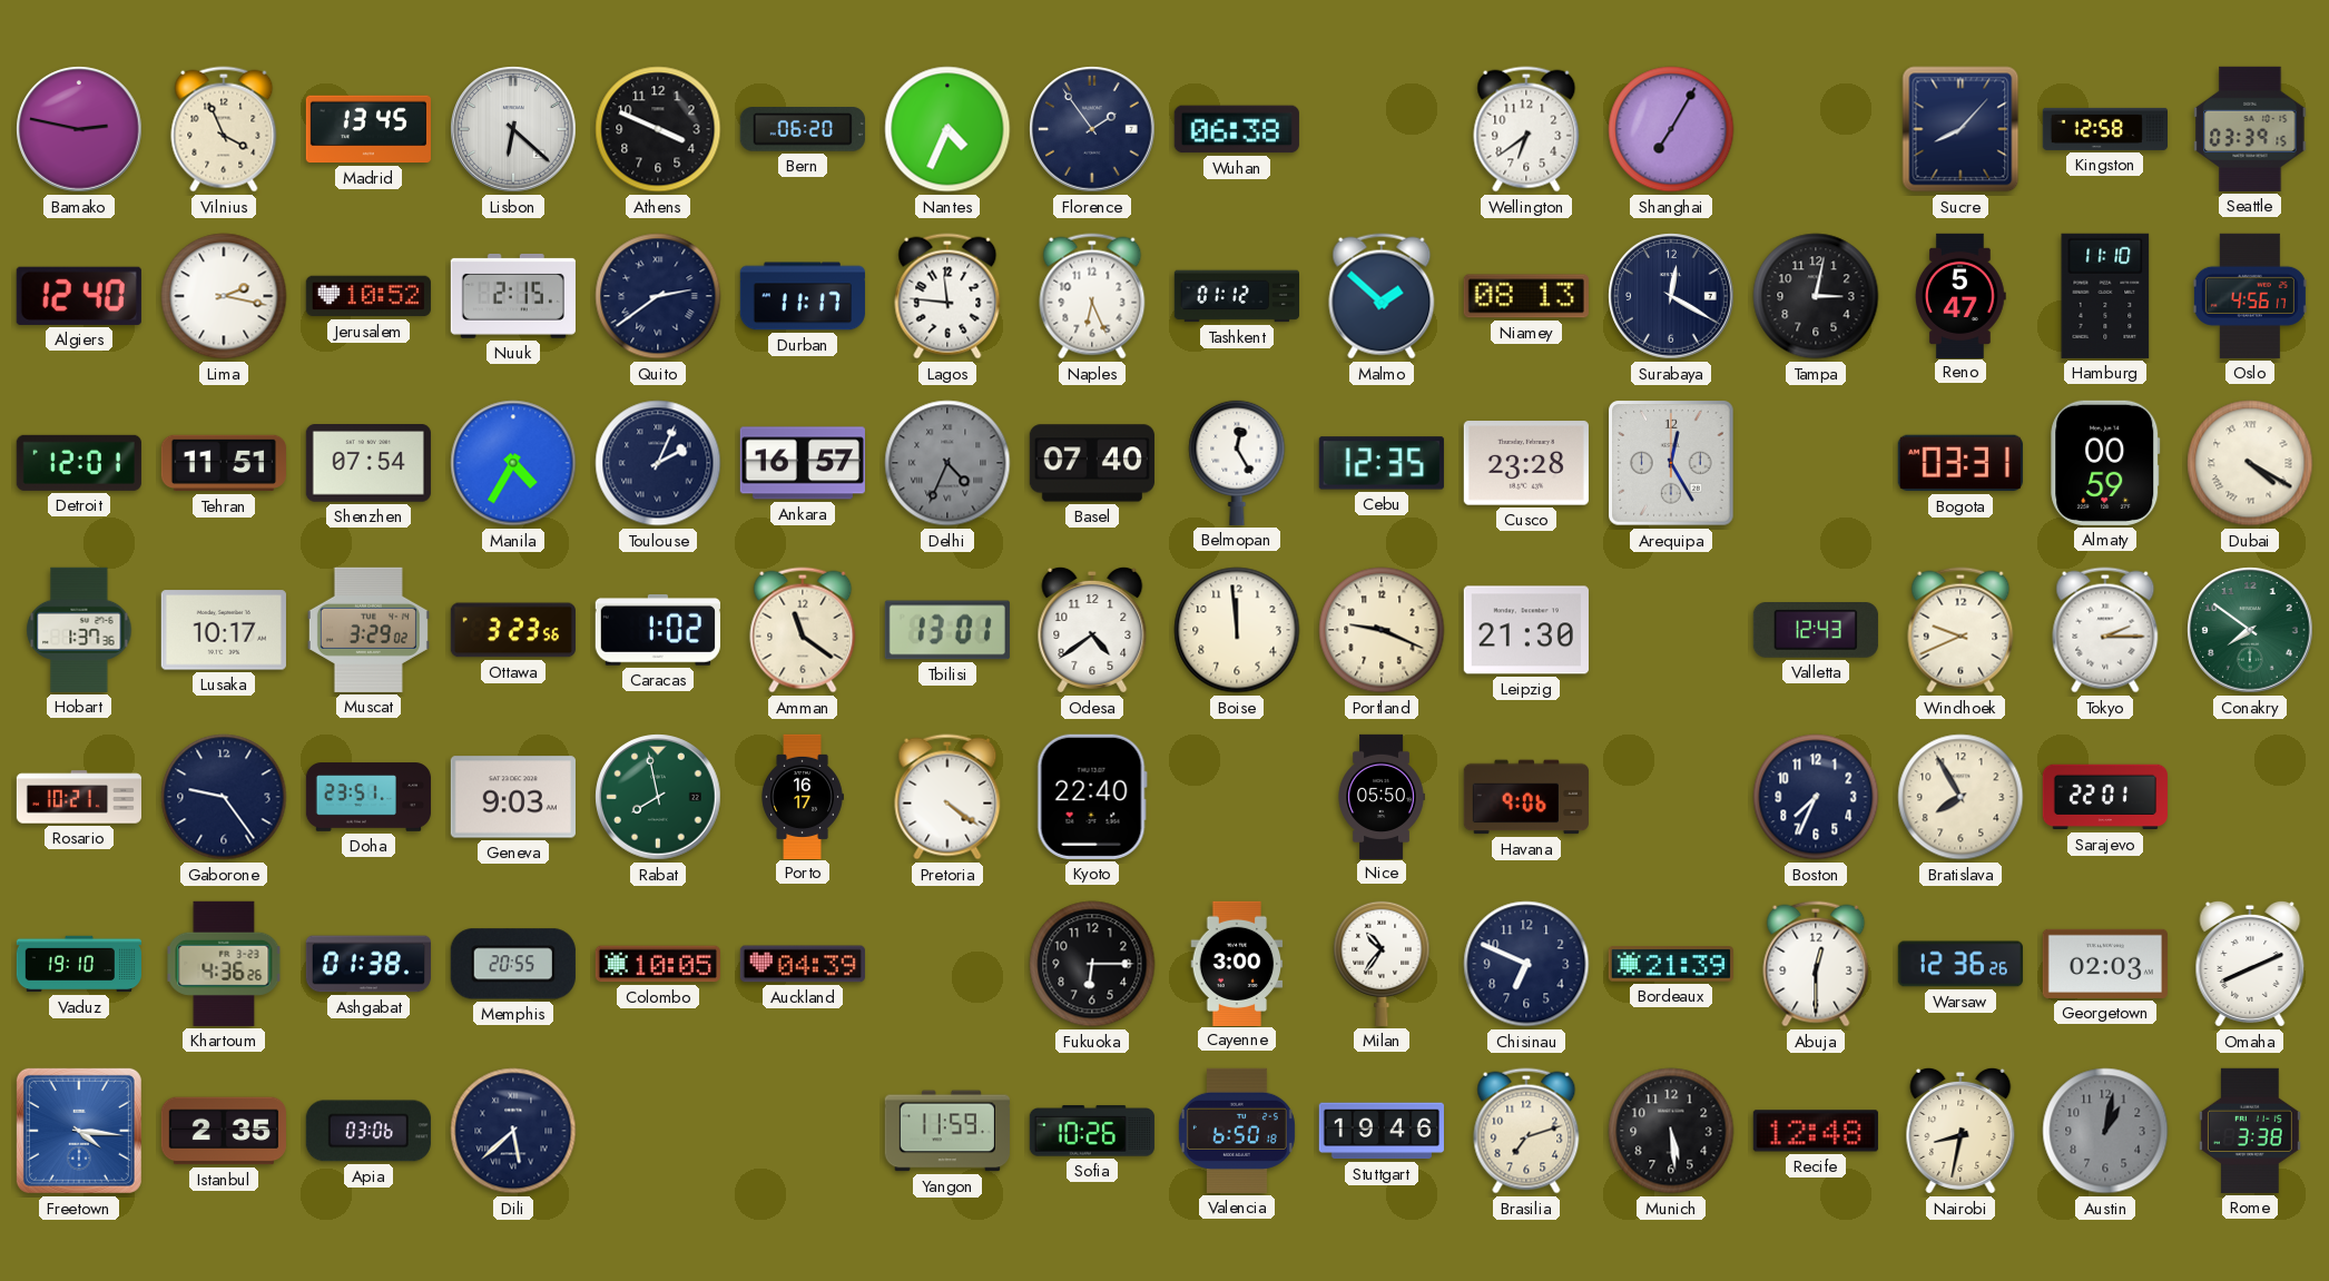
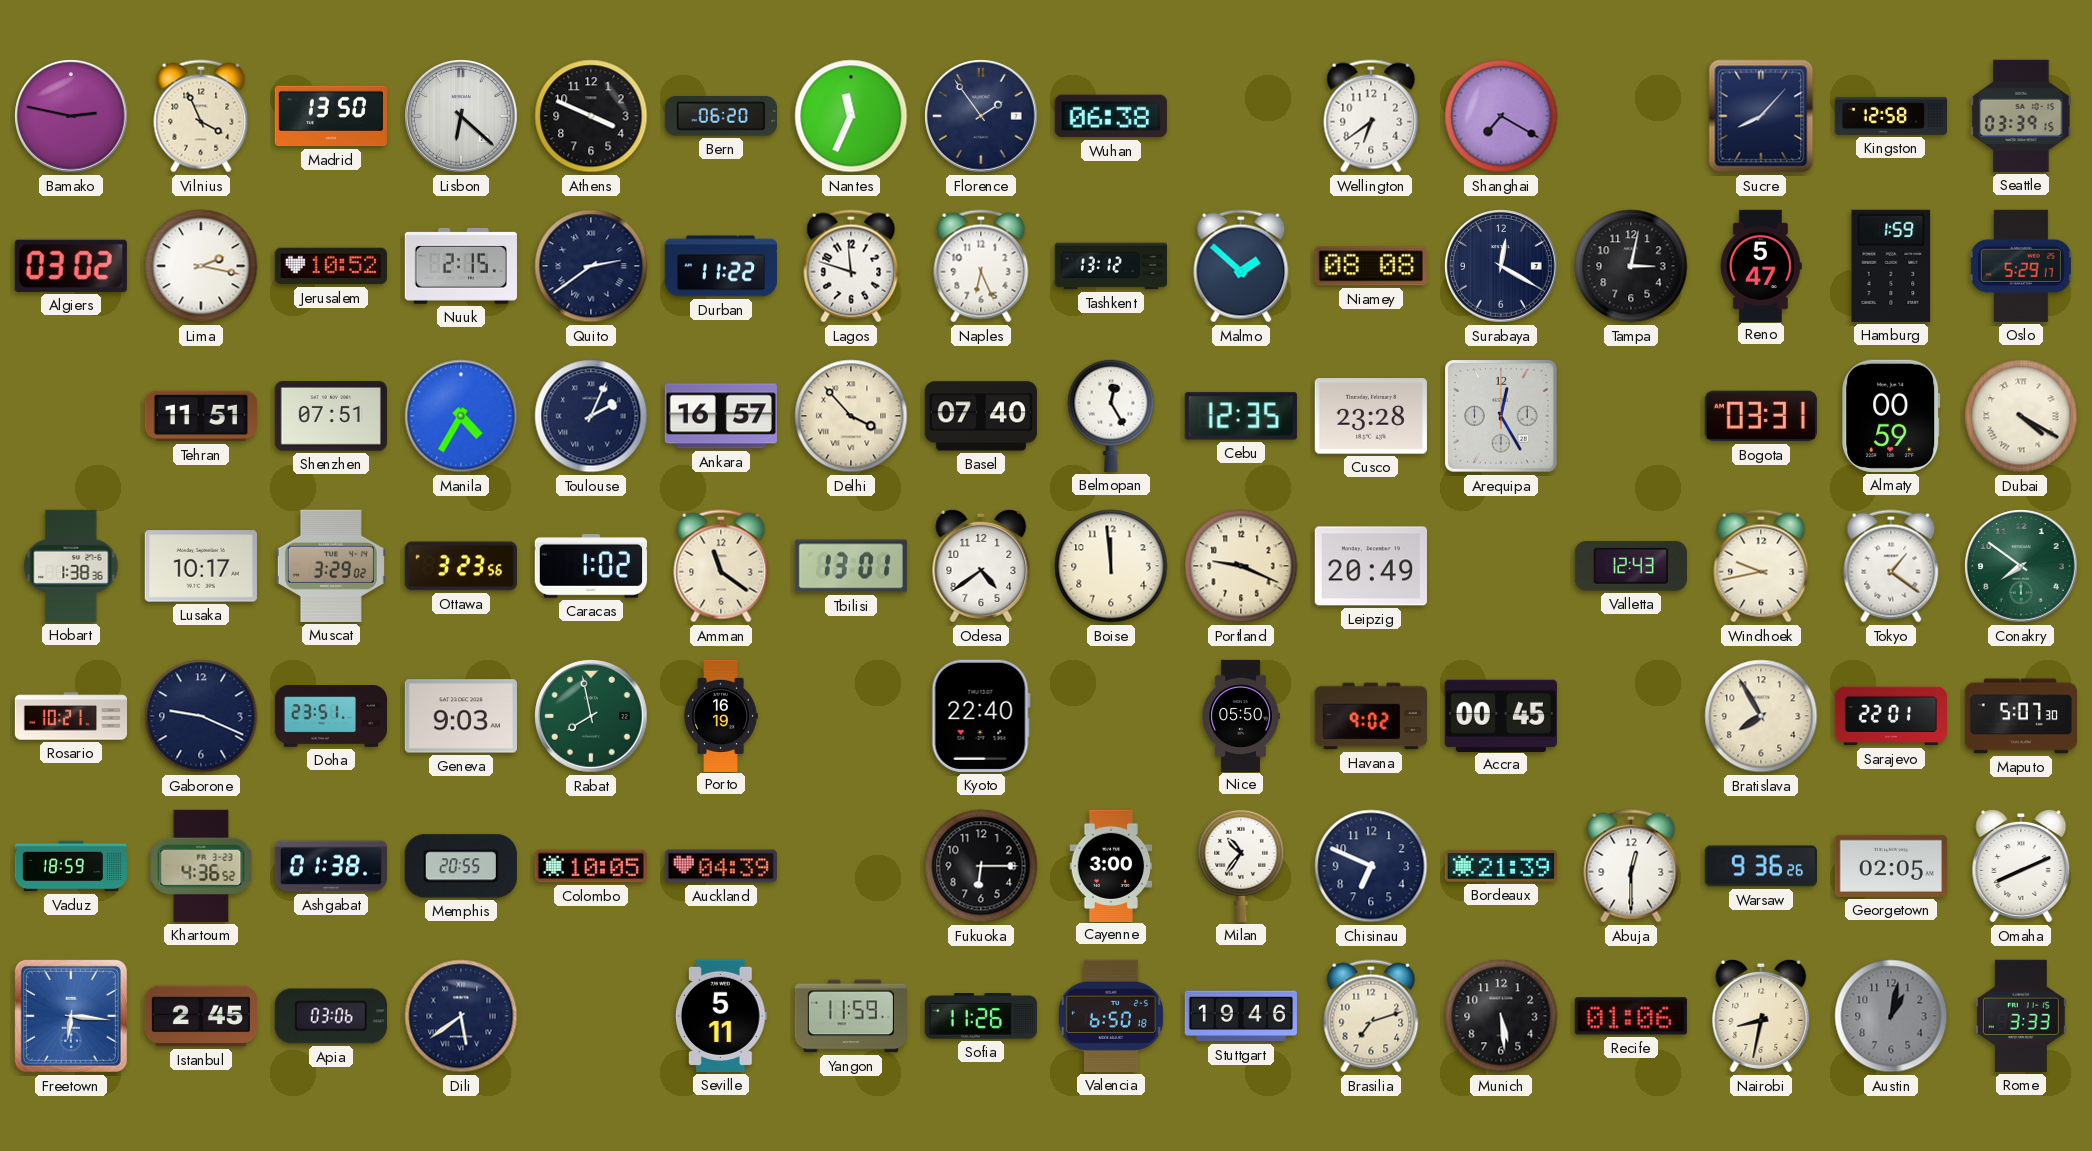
Madrid: 13:45 -> 13:50
Nantes: 4:34 -> 11:34
Shanghai: 7:05 -> 7:20
Algiers: 12:40 -> 03:02
Durban: 11:17 -> 11:22
Lagos: 11:46 -> 11:48
Tashkent: 01:12 -> 13:12
Niamey: 08:13 -> 08:08
Hamburg: 11:10 -> 1:59
Oslo: 4:56 -> 5:29
Detroit: 12:01 -> none
Shenzhen: 07:54 -> 07:51
Delhi: 4:34 -> 3:53
Delhi dial: grey -> cream
Hobart: 1:37 -> 1:38
Leipzig: 21:30 -> 20:49
Windhoek: 9:41 -> 9:43
Tokyo: 2:15 -> 1:21
Gaborone: 9:24 -> 9:19
Porto: 16:17 -> 16:19
Pretoria: 4:21 -> none
Havana: 9:06 -> 9:02
Accra: none -> 00:45
Boston: 7:34 -> none
Maputo: none -> 5:07
Vaduz: 19:10 -> 18:59
Khartoum: 4:36:26 -> 4:36:52
Warsaw: 12:36 -> 9:36
Georgetown: 02:03 -> 02:05
Freetown: 4:16 -> 6:16
Istanbul: 2:35 -> 2:45
Dili: 5:38 -> 5:39
Seville: none -> 5:11
Sofia: 10:26 -> 11:26
Recife: 12:48 -> 01:06
Rome: 3:38 -> 3:33
